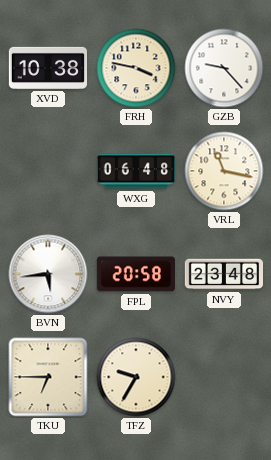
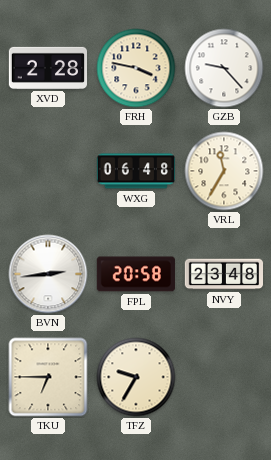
XVD: 10:38 -> 2:28
VRL: 11:17 -> 11:35
BVN: 5:44 -> 2:44
